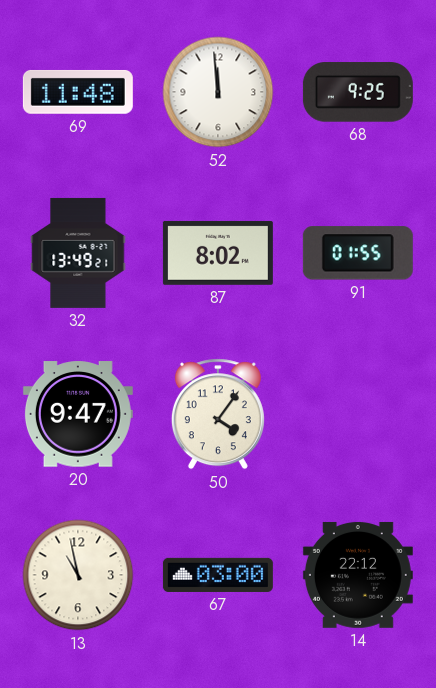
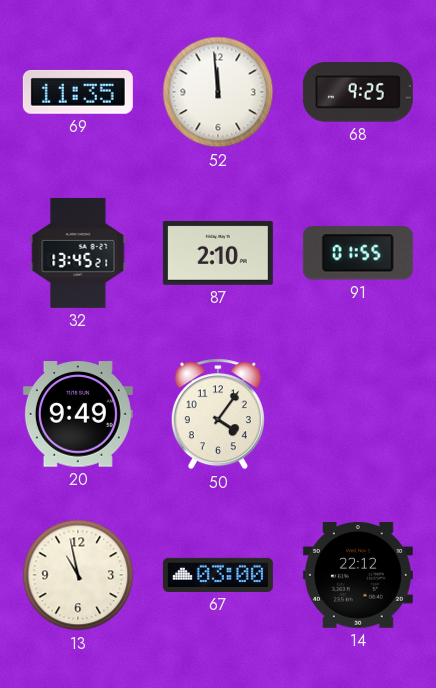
69: 11:48 -> 11:35
32: 13:49 -> 13:45
87: 8:02 -> 2:10
20: 9:47 -> 9:49
